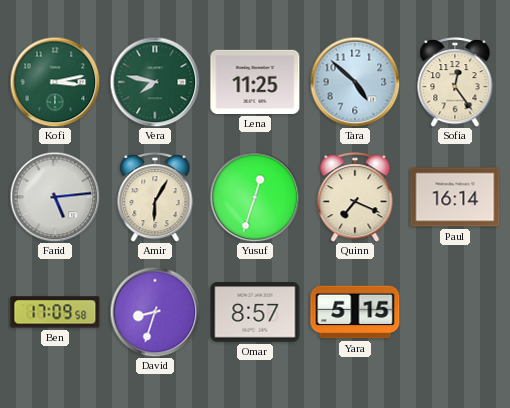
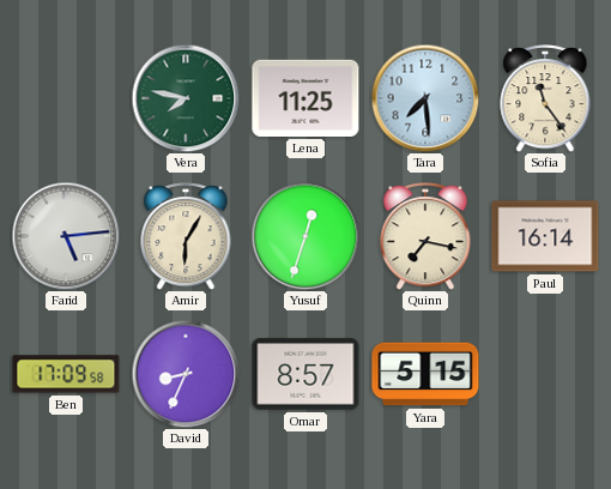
Kofi: 3:13 -> none
Tara: 4:52 -> 7:29
Sofia: 12:24 -> 11:24
Quinn: 7:19 -> 7:17
David: 8:33 -> 8:34
